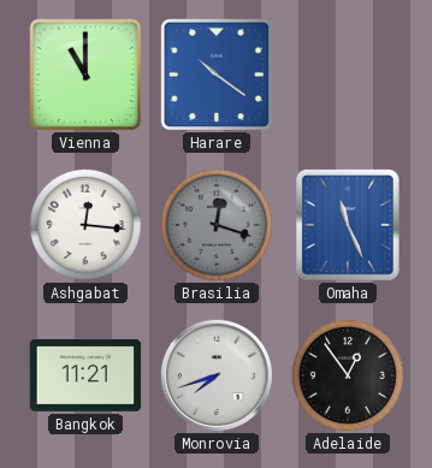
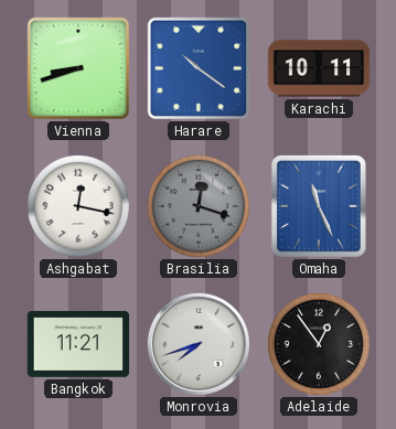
Vienna: 11:00 -> 8:42
Karachi: none -> 10:11
Ashgabat: 12:16 -> 12:17
